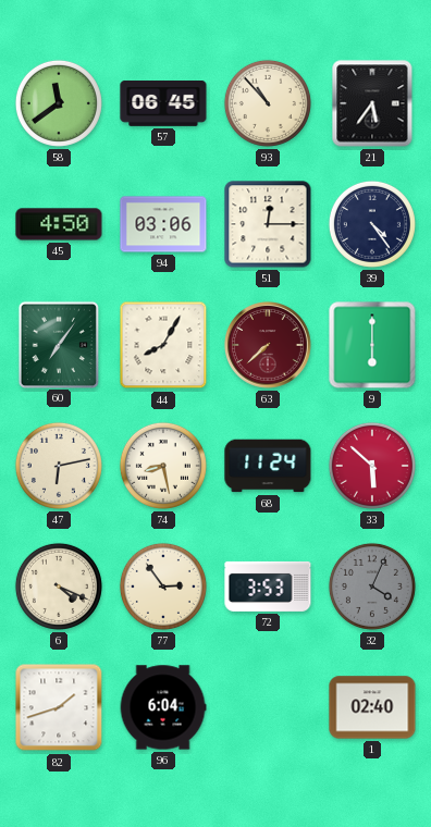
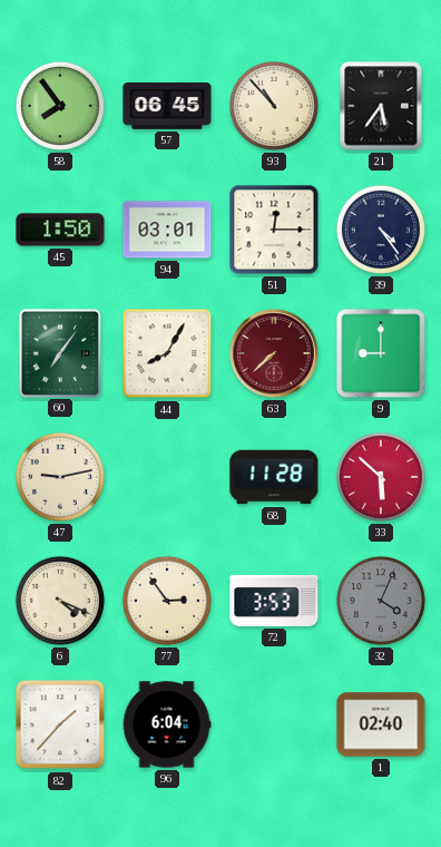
58: 11:39 -> 7:54
45: 4:50 -> 1:50
94: 03:06 -> 03:01
9: 6:00 -> 9:00
47: 6:13 -> 9:13
74: 8:28 -> none
68: 11:24 -> 11:28
82: 1:42 -> 1:37
